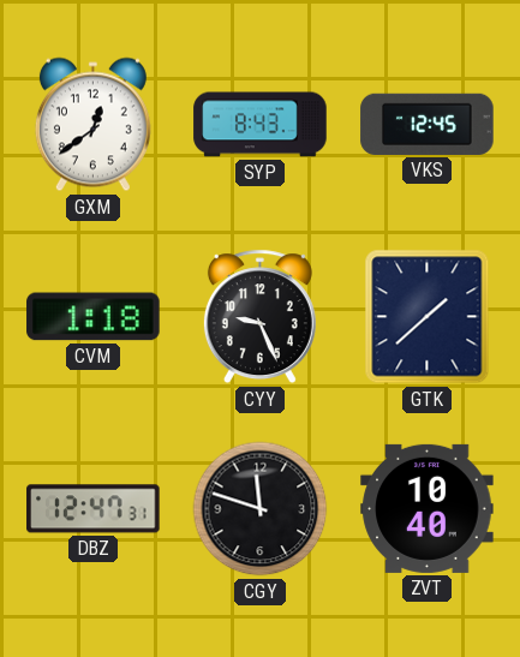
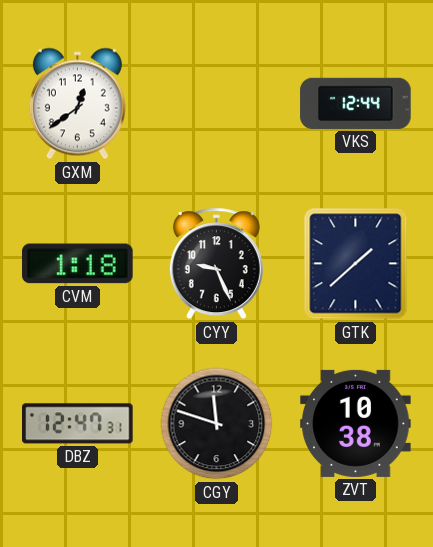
SYP: 8:43 -> none
VKS: 12:45 -> 12:44
ZVT: 10:40 -> 10:38
